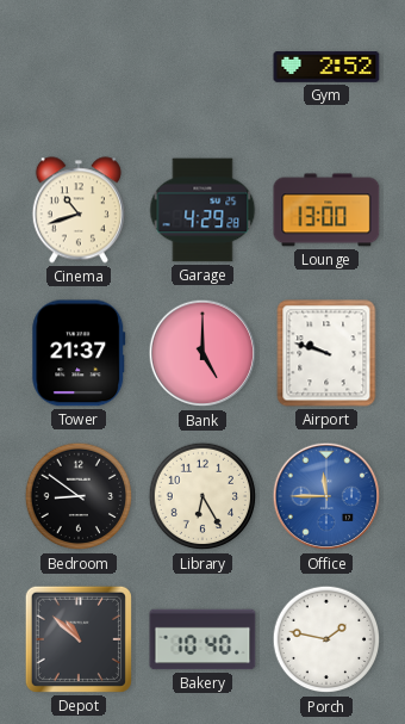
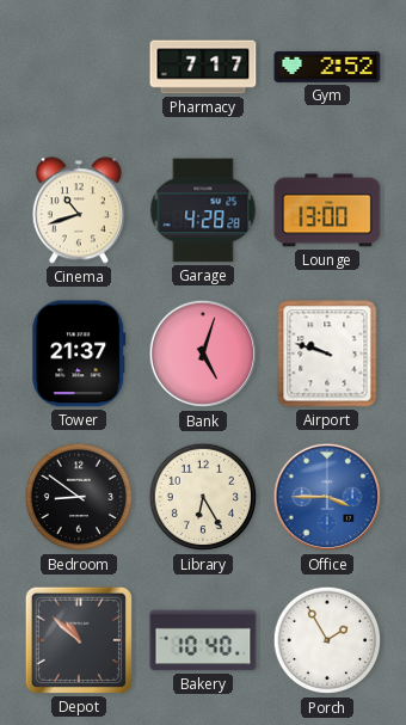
Pharmacy: none -> 7:17
Garage: 4:29 -> 4:28
Bank: 5:00 -> 5:03
Office: 11:45 -> 3:45
Porch: 1:47 -> 1:55
